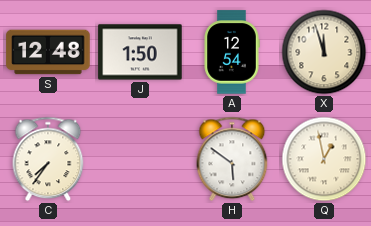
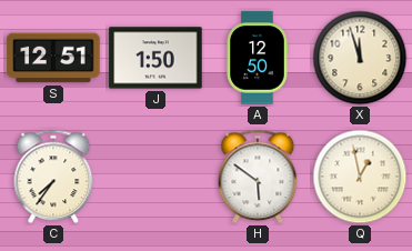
S: 12:48 -> 12:51
A: 12:54 -> 12:50
